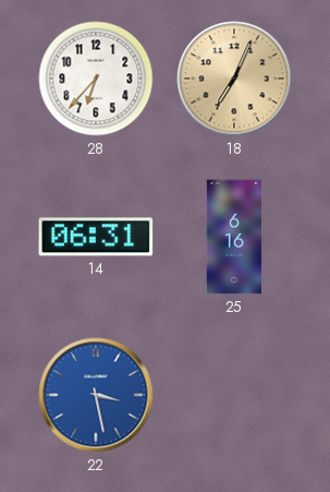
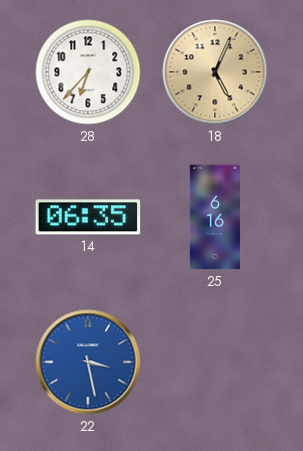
18: 7:04 -> 5:04
14: 06:31 -> 06:35
